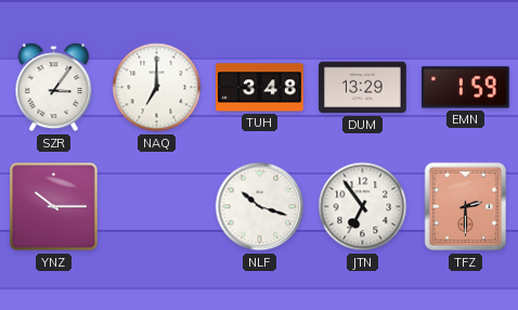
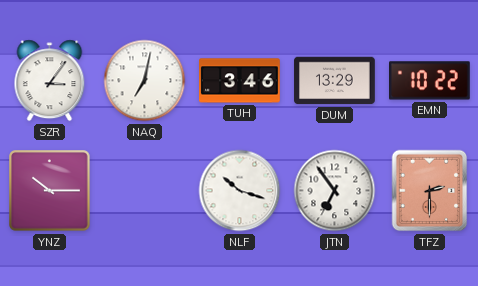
NAQ: 7:00 -> 7:02
TUH: 3:48 -> 3:46
EMN: 1:59 -> 10:22
